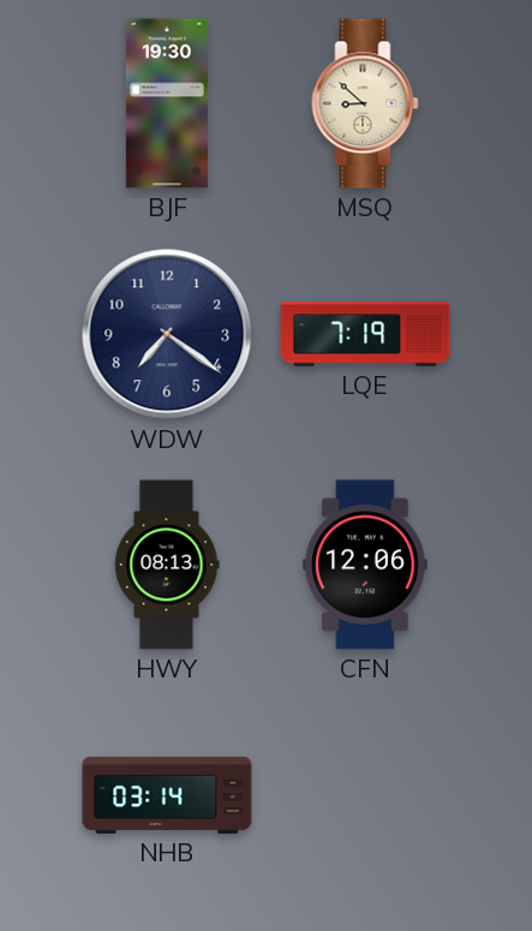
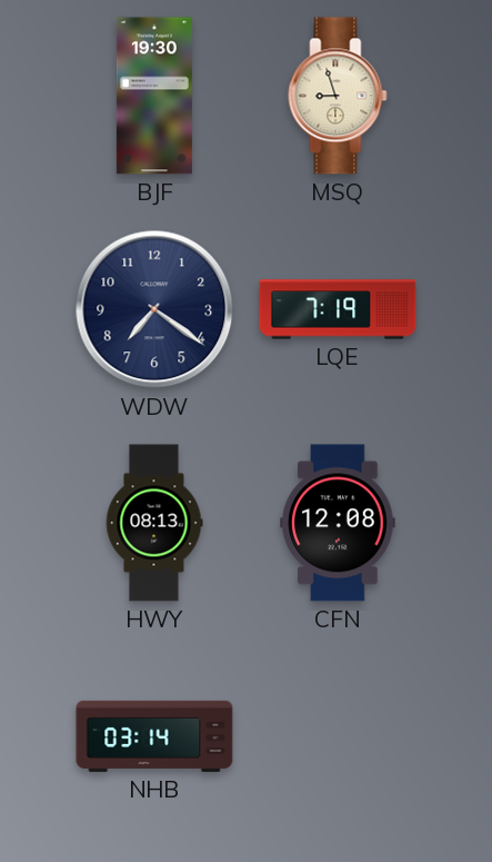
MSQ: 8:52 -> 8:57
CFN: 12:06 -> 12:08
